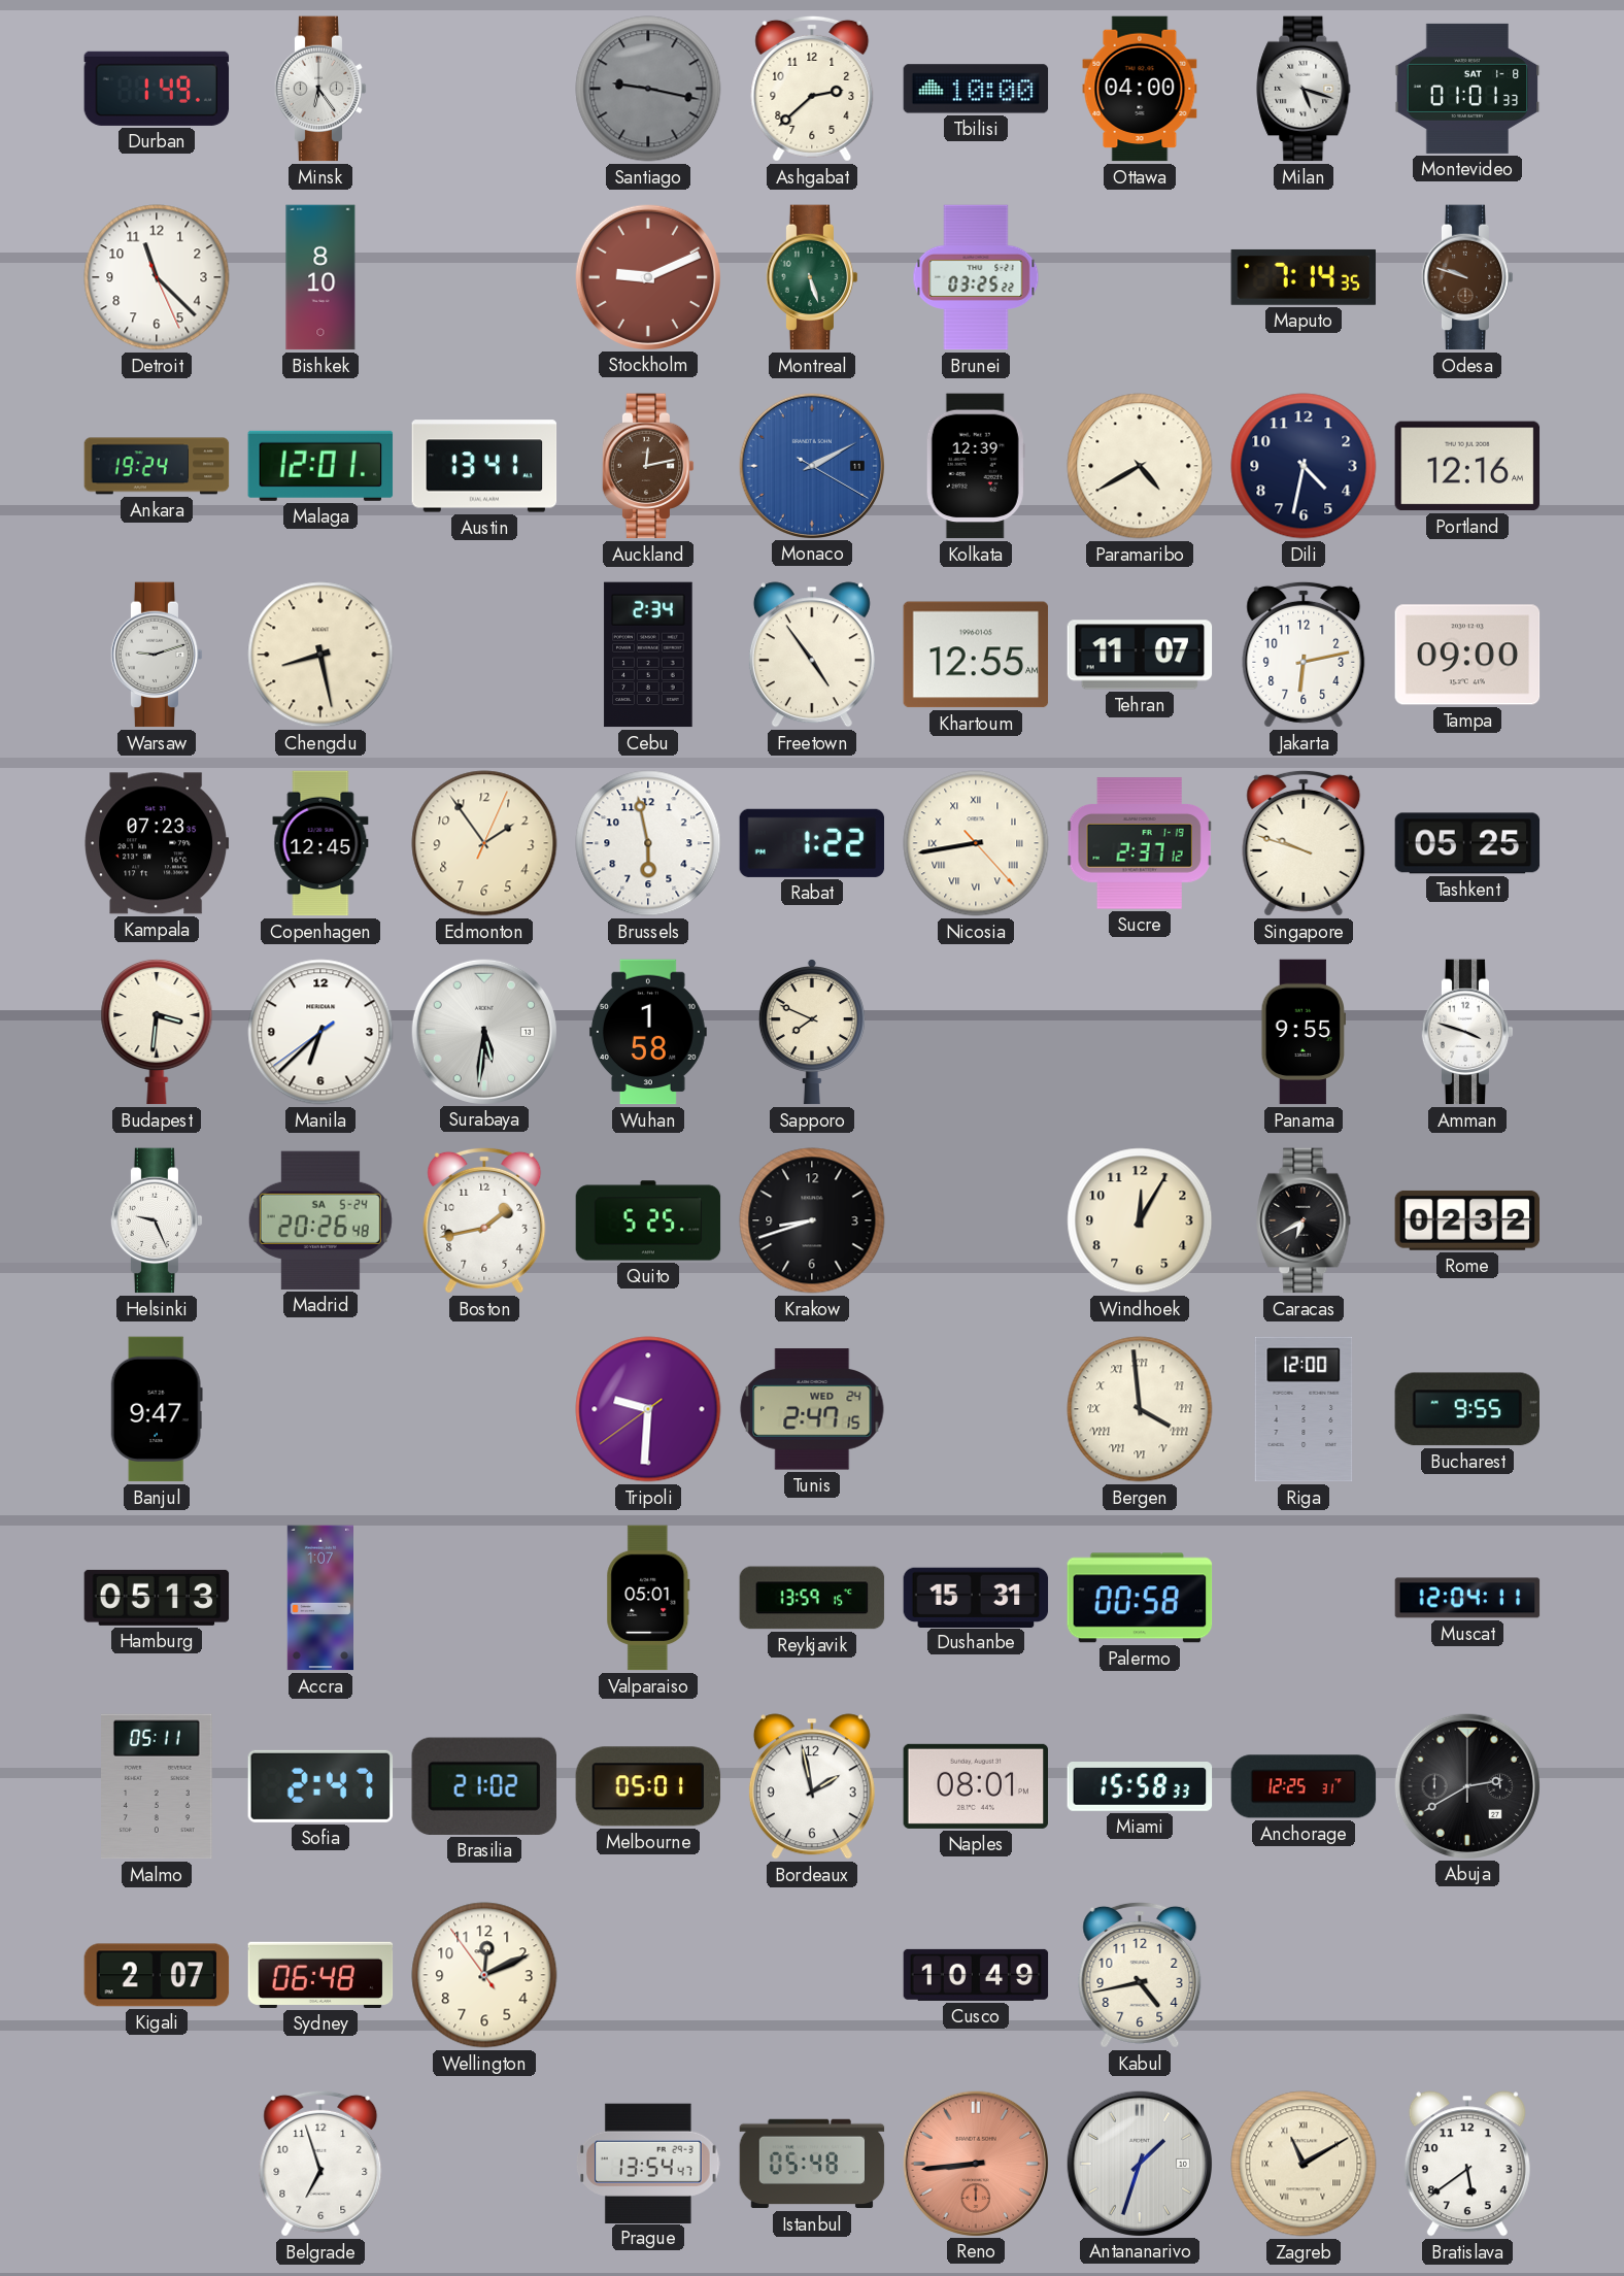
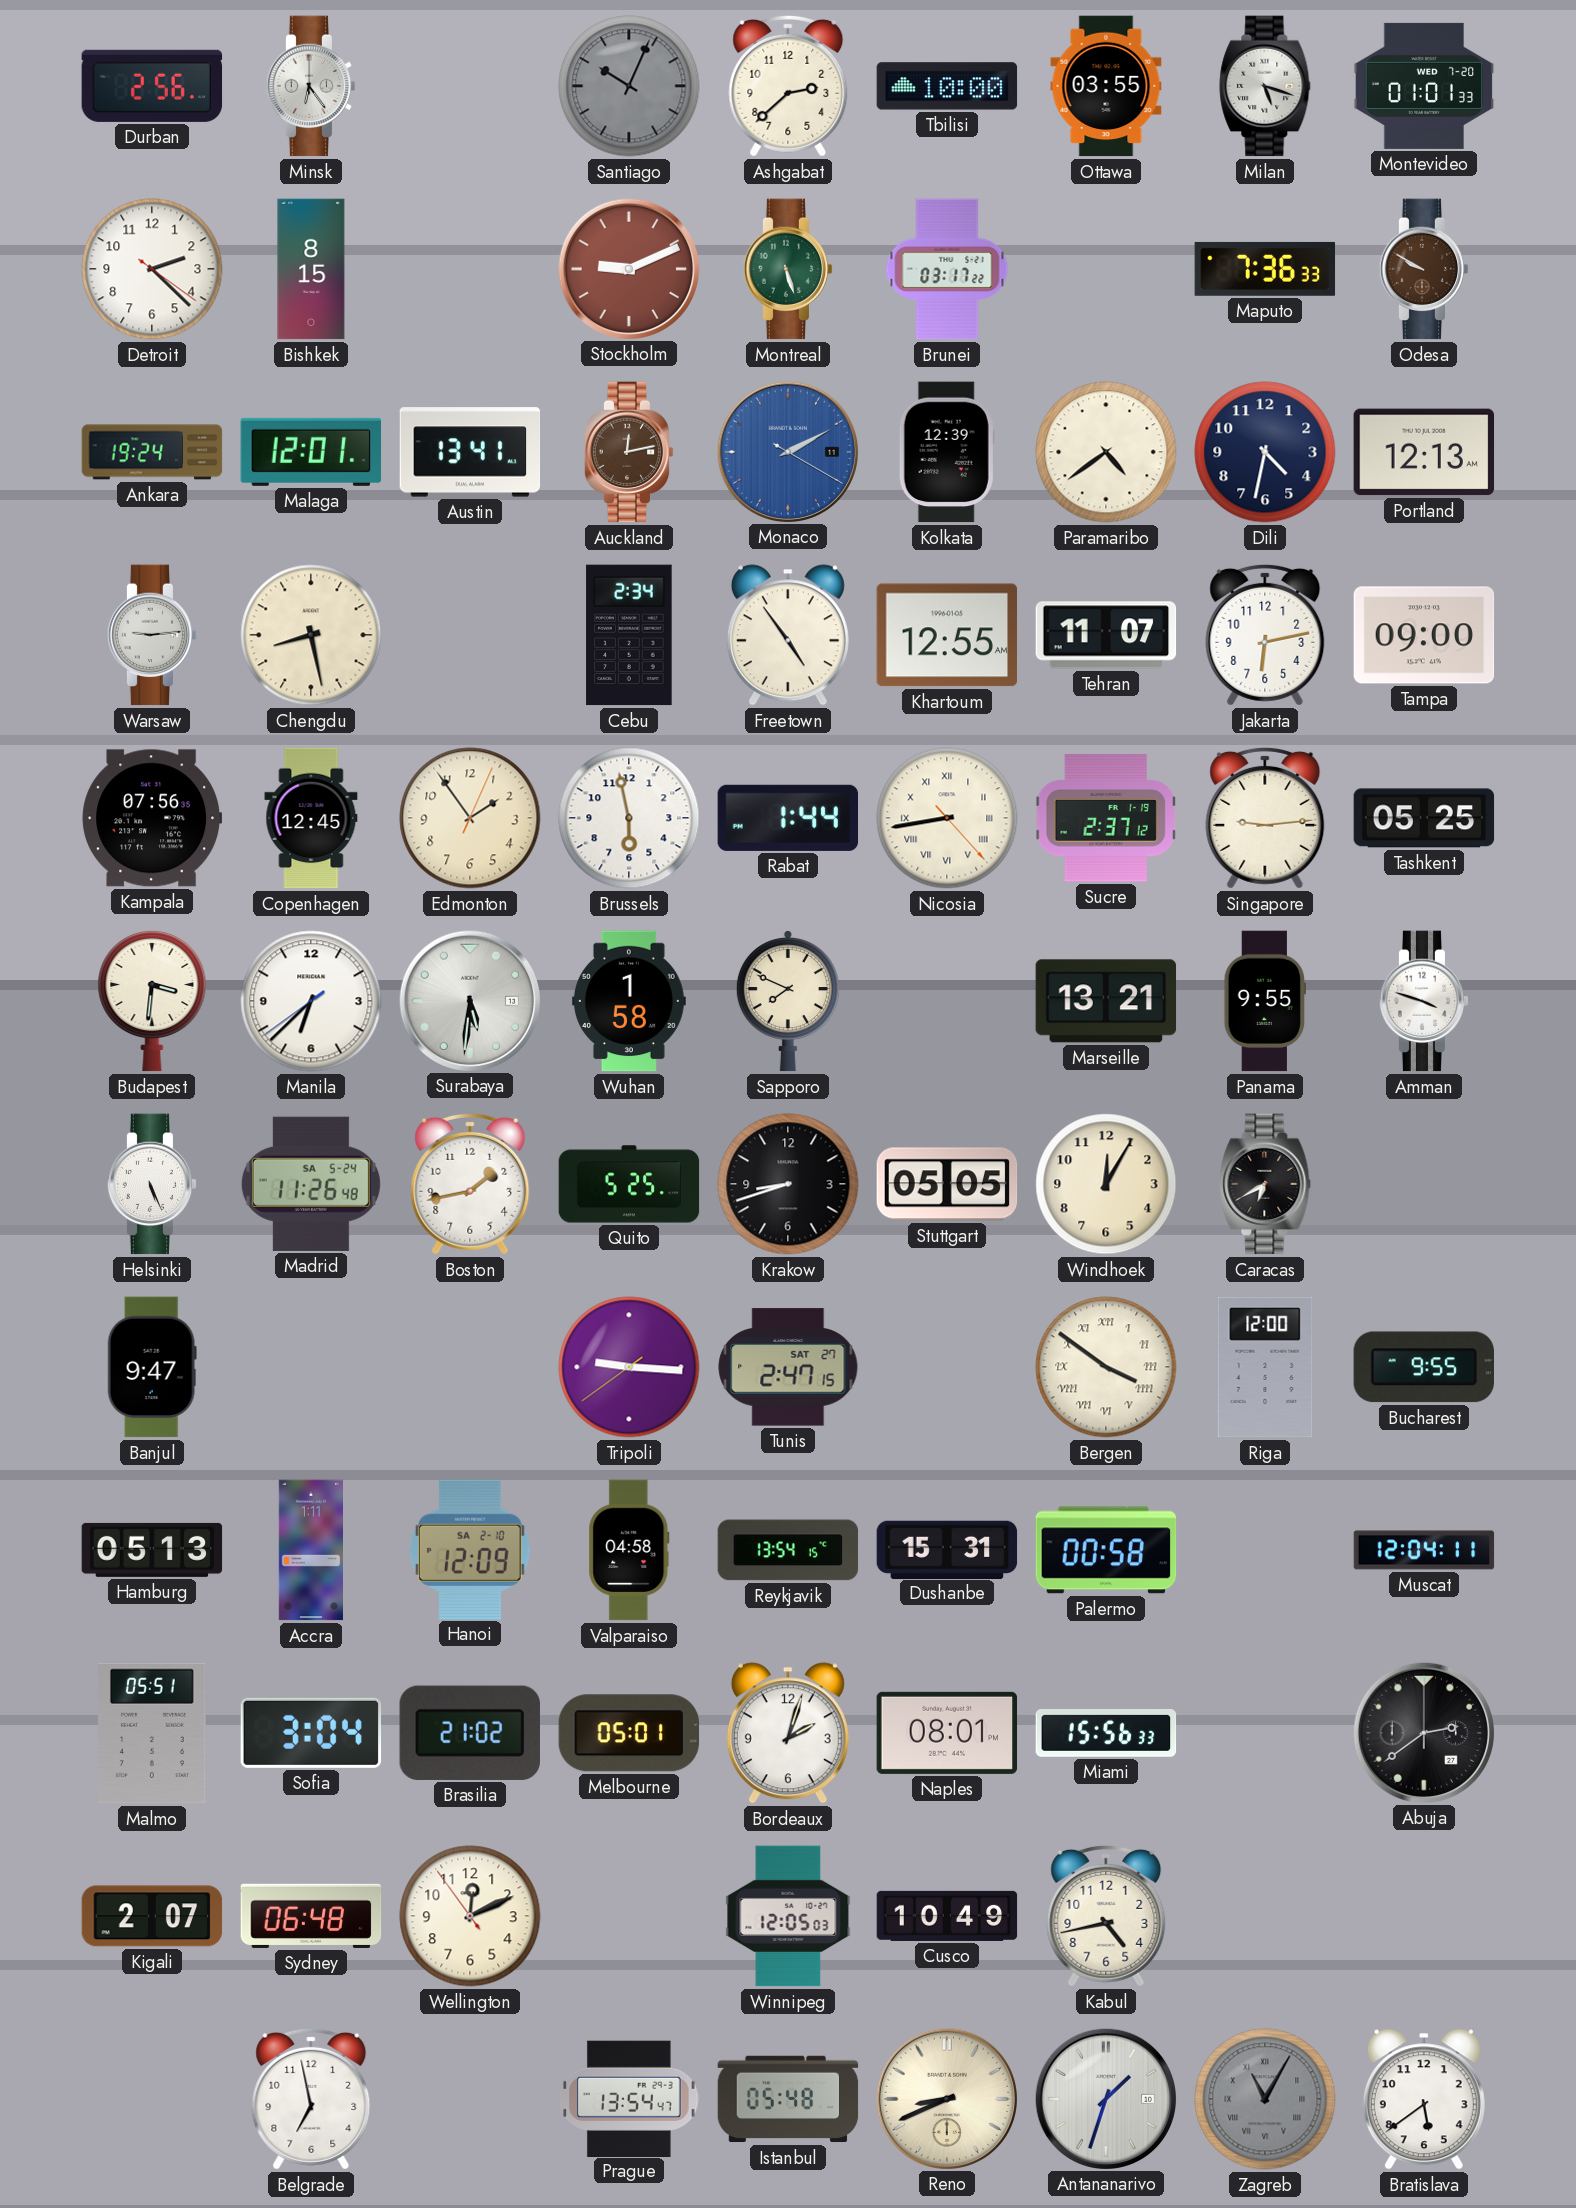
Durban: 1:49 -> 2:56
Santiago: 9:17 -> 10:04
Ottawa: 04:00 -> 03:55
Montevideo date: SAT 1-8 -> WED 7-20
Detroit: 11:22 -> 2:22
Bishkek: 8:10 -> 8:15
Brunei: 03:25 -> 03:17
Maputo: 7:14 -> 7:36
Odesa: 9:48 -> 9:50
Paramaribo: 4:40 -> 4:39
Portland: 12:16 -> 12:13
Warsaw: 9:12 -> 9:14
Kampala: 07:23 -> 07:56
Rabat: 1:22 -> 1:44
Singapore: 9:48 -> 9:14
Marseille: none -> 13:21
Helsinki: 9:26 -> 5:26
Madrid: 20:26 -> 11:26
Stuttgart: none -> 05:05
Rome: 02:32 -> none
Tripoli: 9:30 -> 9:15
Tunis date: WED 24 -> SAT 27
Bergen: 3:59 -> 3:51
Accra: 1:07 -> 1:11
Hanoi: none -> 12:09
Valparaiso: 05:01 -> 04:58
Reykjavik: 13:59 -> 13:54
Malmo: 05:11 -> 05:51
Sofia: 2:47 -> 3:04
Bordeaux: 1:58 -> 2:03
Miami: 15:58 -> 15:56
Anchorage: 12:25 -> none
Abuja: 2:40 -> 2:39
Winnipeg: none -> 12:05
Belgrade: 6:57 -> 6:58
Reno: 8:44 -> 8:41
Reno dial: salmon -> cream
Zagreb: 11:10 -> 11:05
Zagreb dial: cream -> grey
